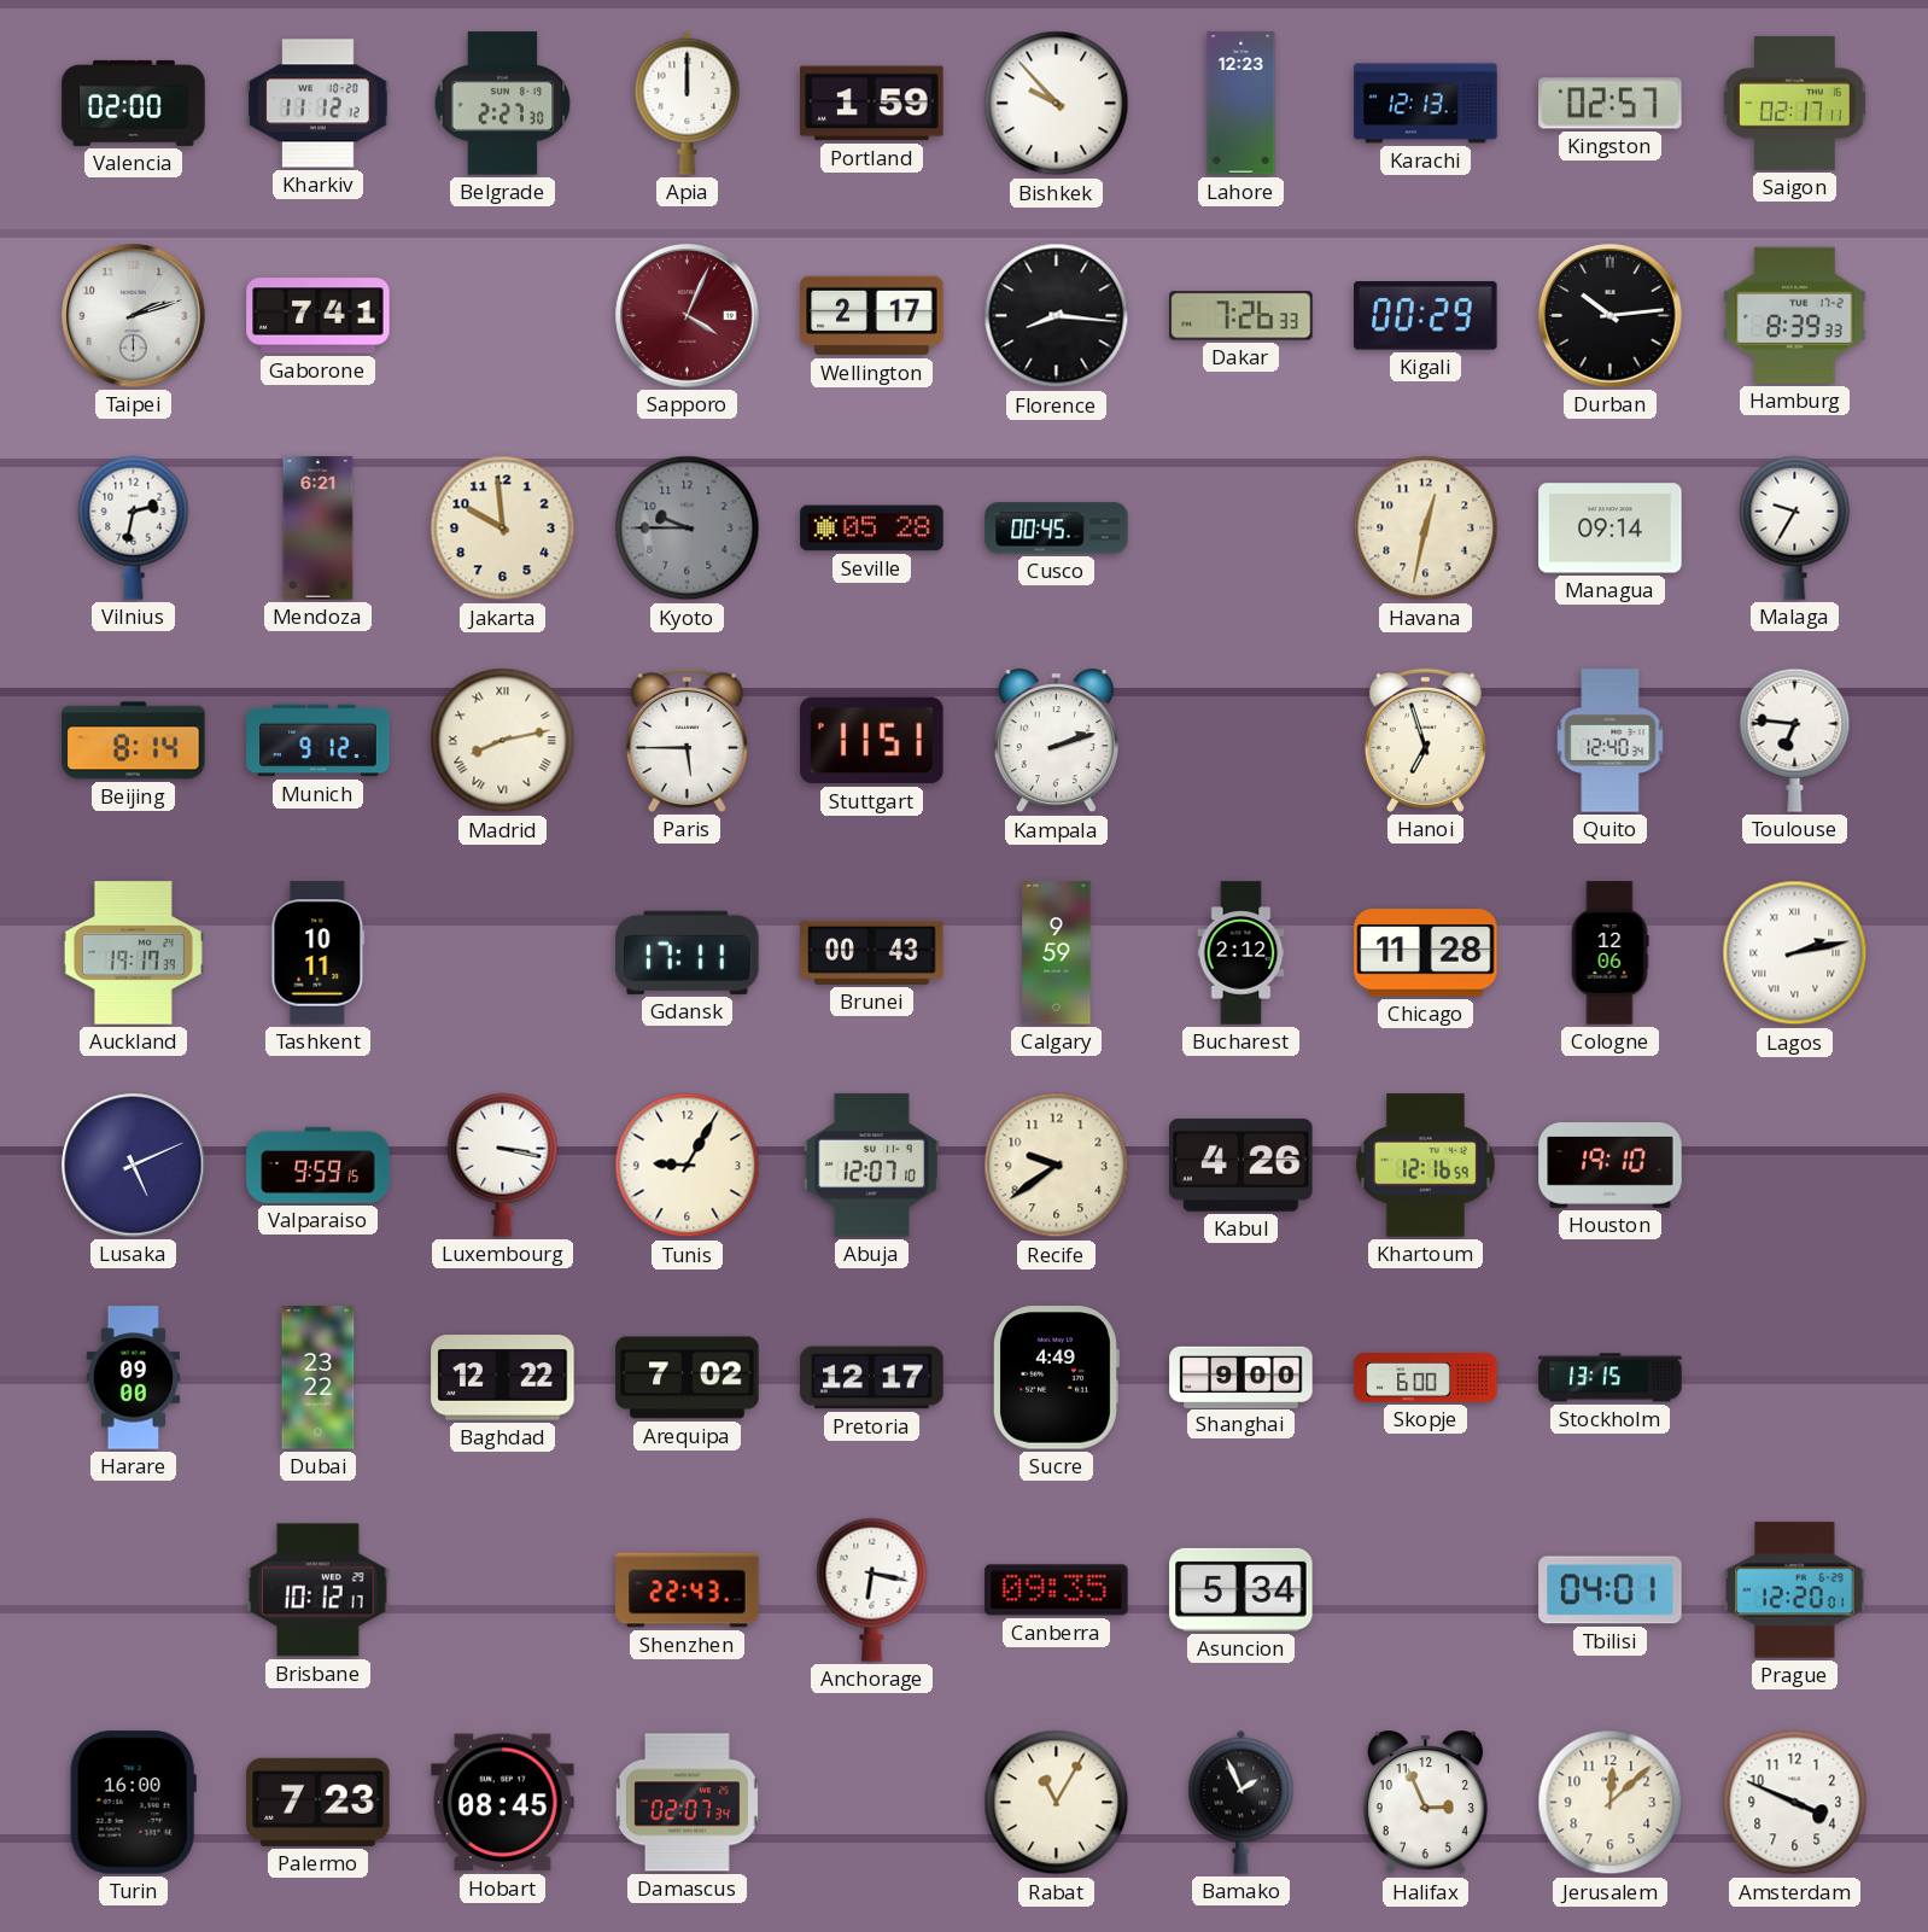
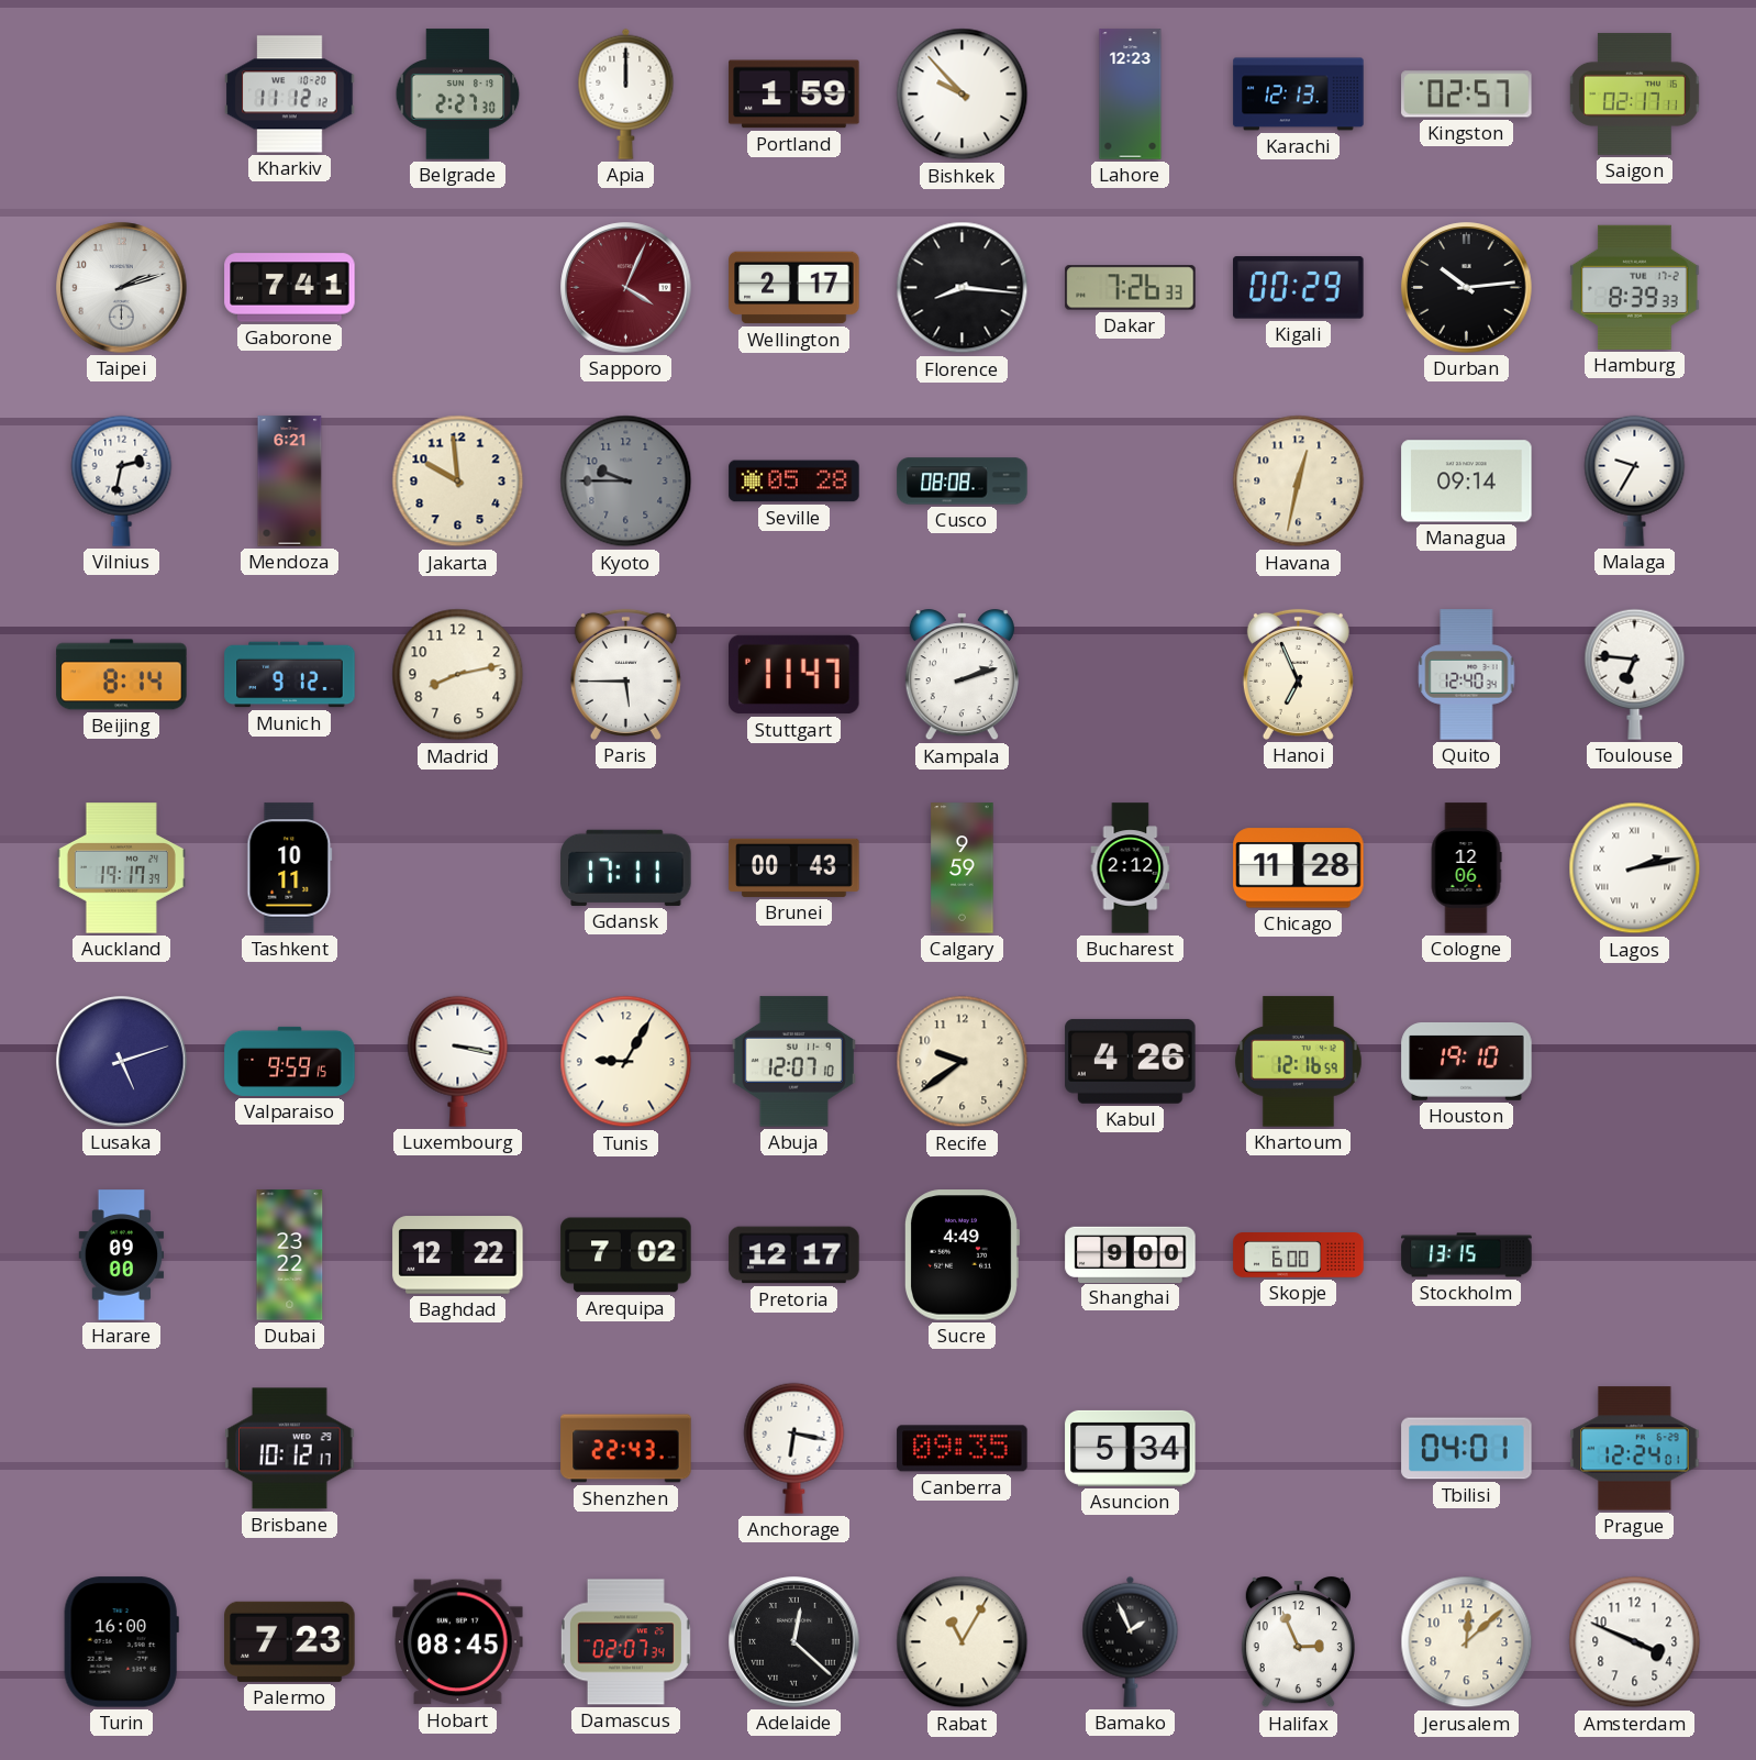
Valencia: 02:00 -> none
Cusco: 00:45 -> 08:08
Madrid numerals: Roman -> Arabic
Stuttgart: 11:51 -> 11:47
Hanoi: 6:57 -> 6:56
Lusaka: 5:11 -> 5:12
Prague: 12:20 -> 12:24
Adelaide: none -> 12:22
